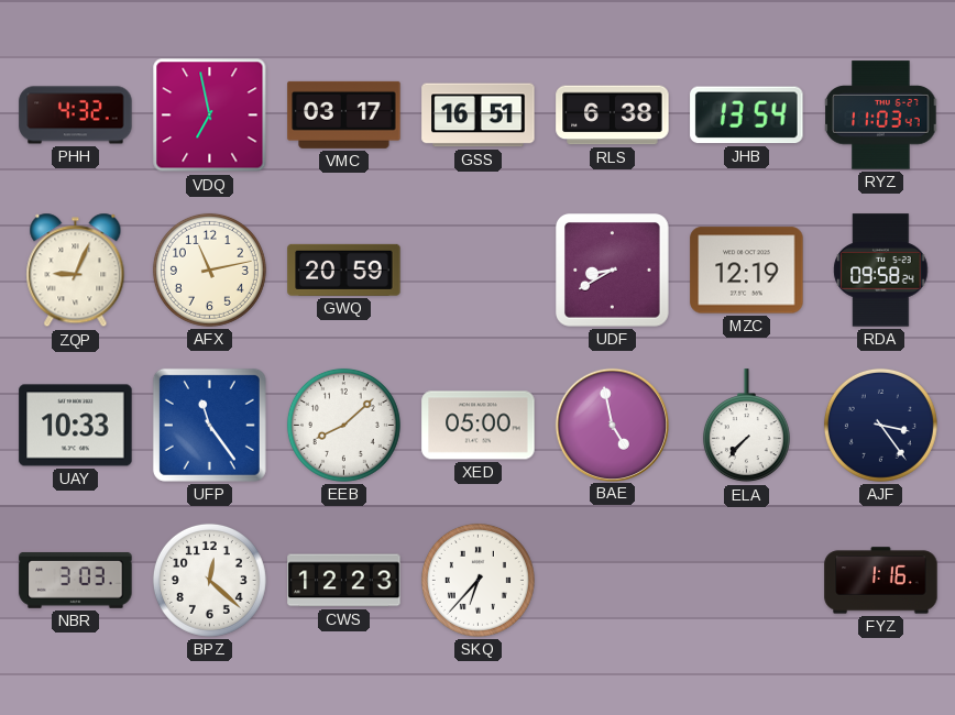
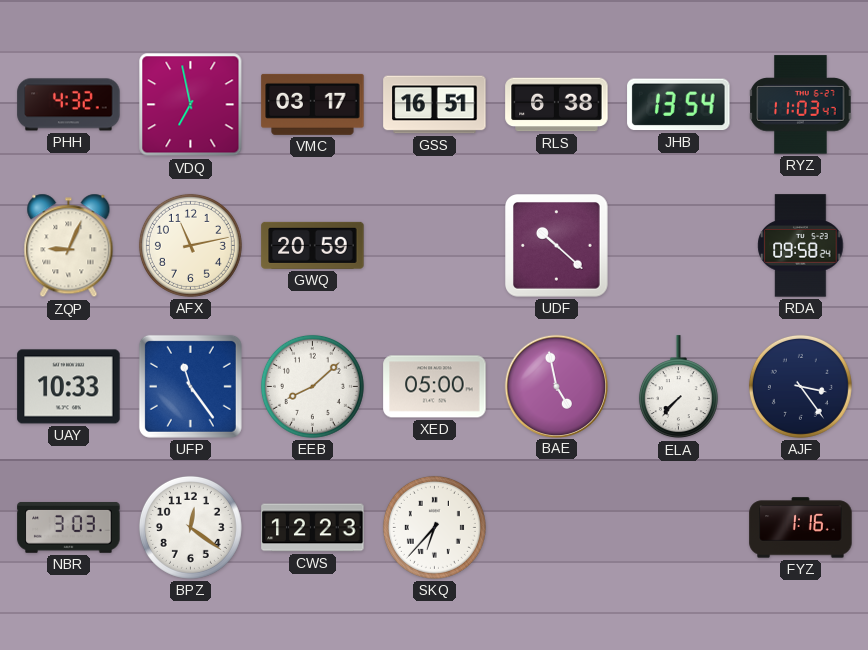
UDF: 8:40 -> 10:22
MZC: 12:19 -> none
BPZ: 12:22 -> 12:21
